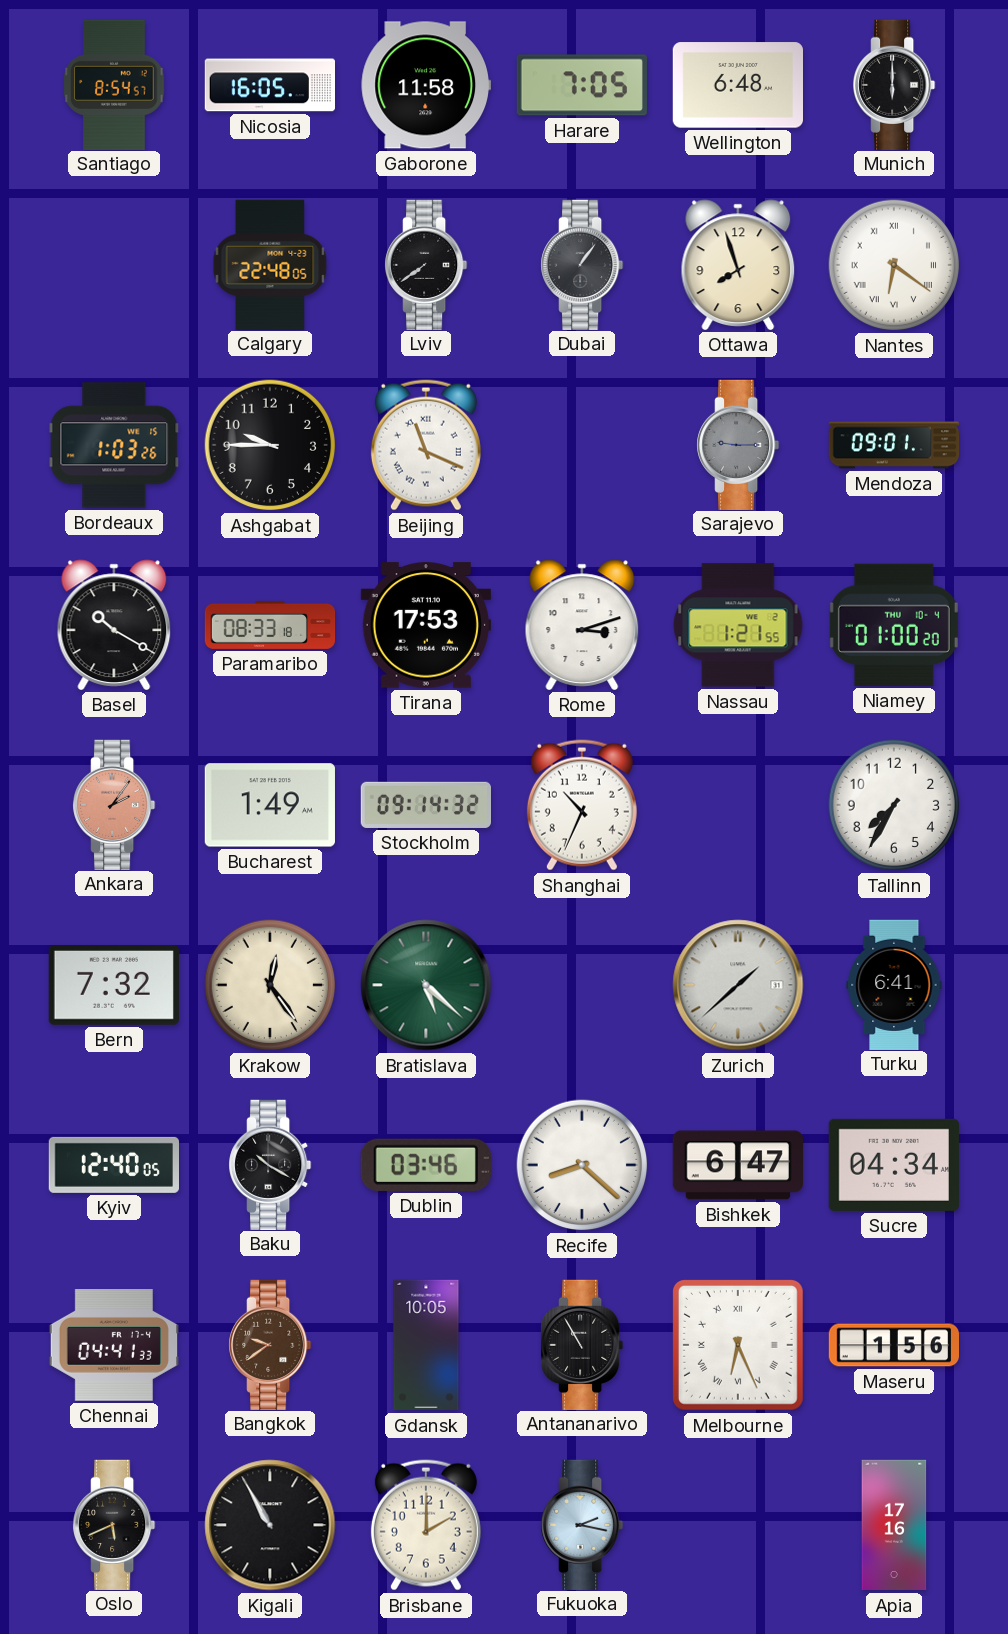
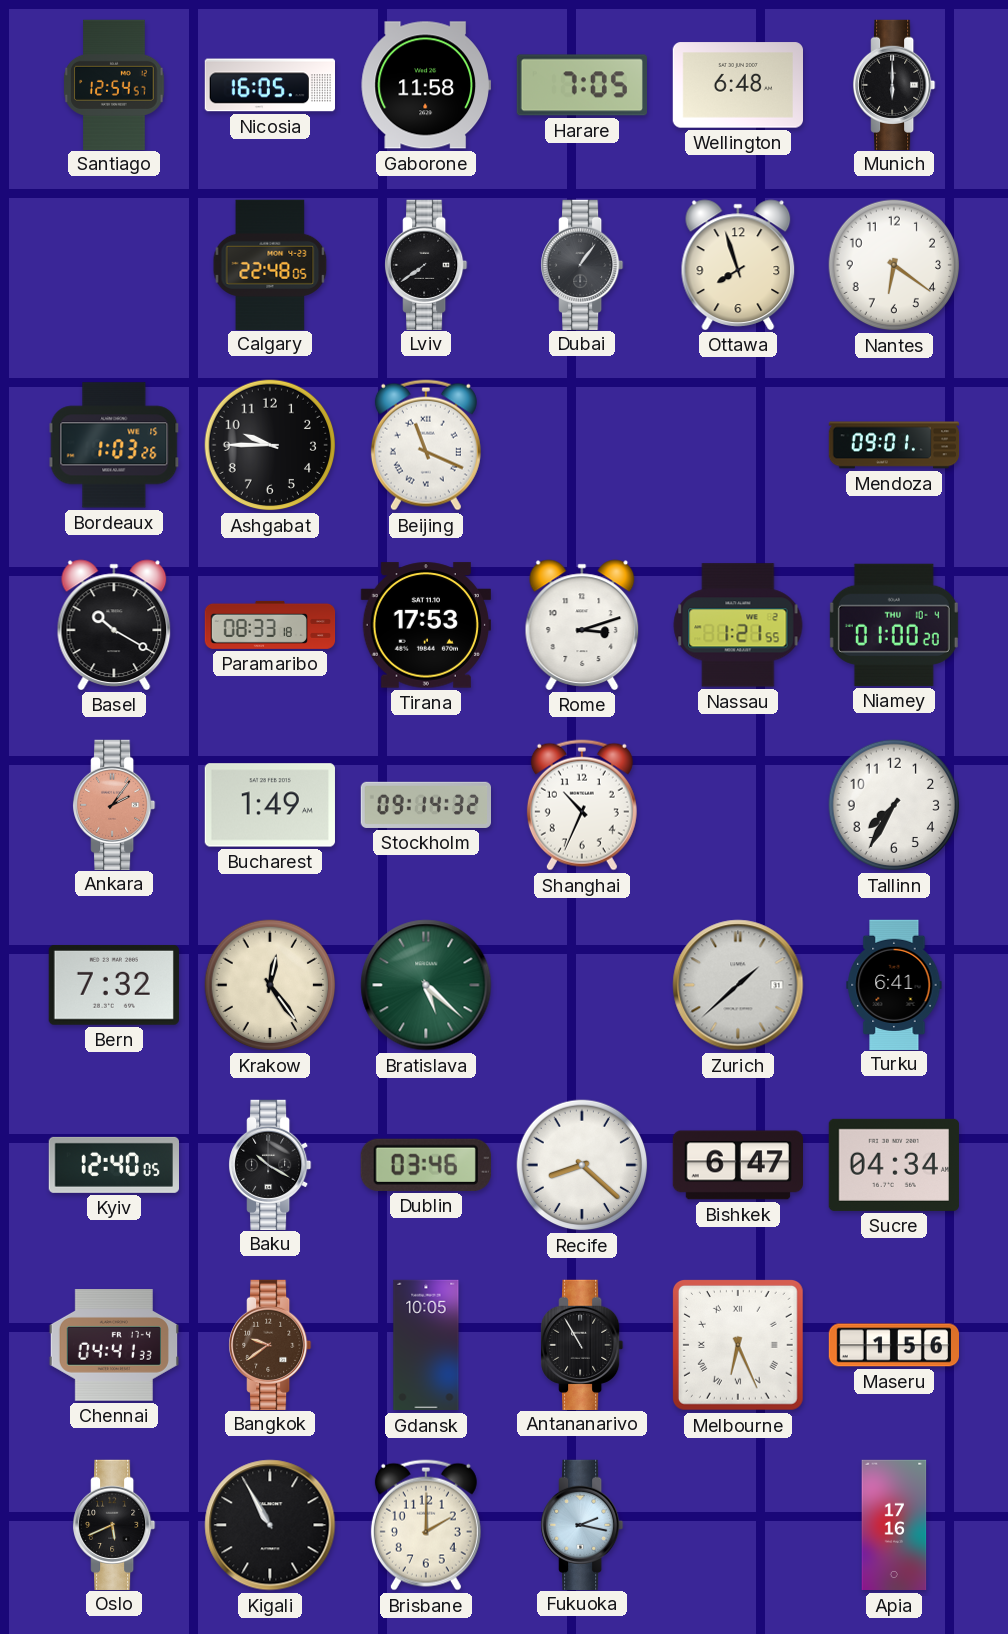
Santiago: 8:54 -> 12:54
Nantes numerals: Roman -> Arabic
Sarajevo: 9:15 -> none
